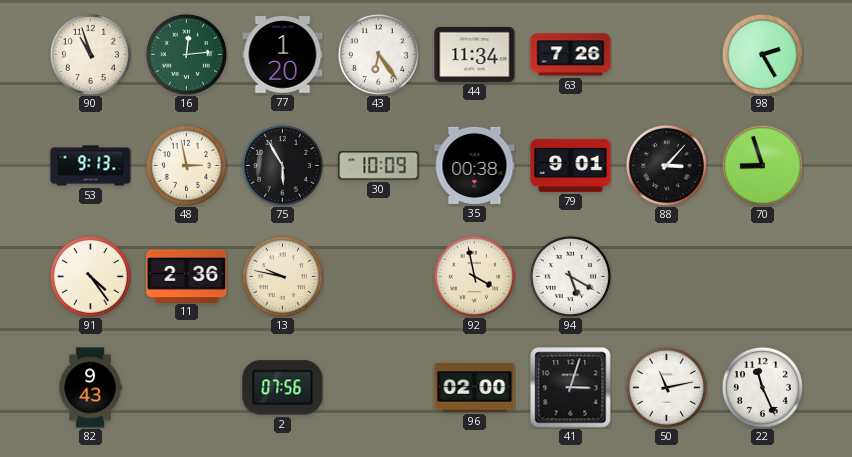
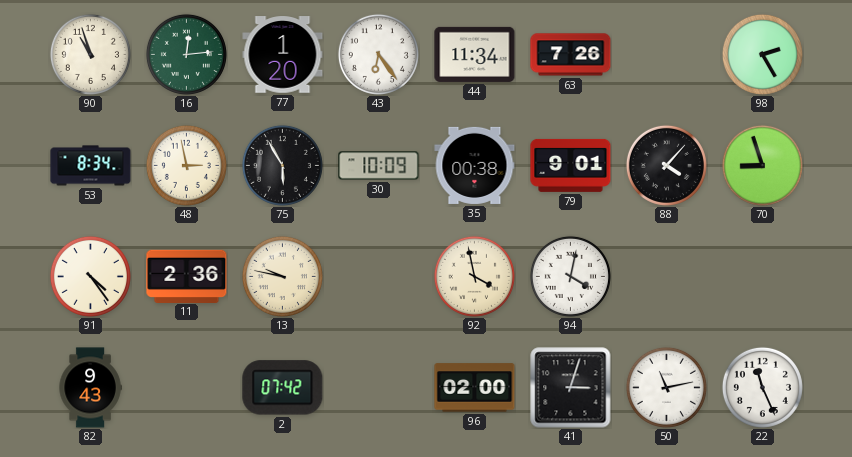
53: 9:13 -> 8:34
88: 3:07 -> 4:07
94: 5:20 -> 4:02
2: 07:56 -> 07:42
